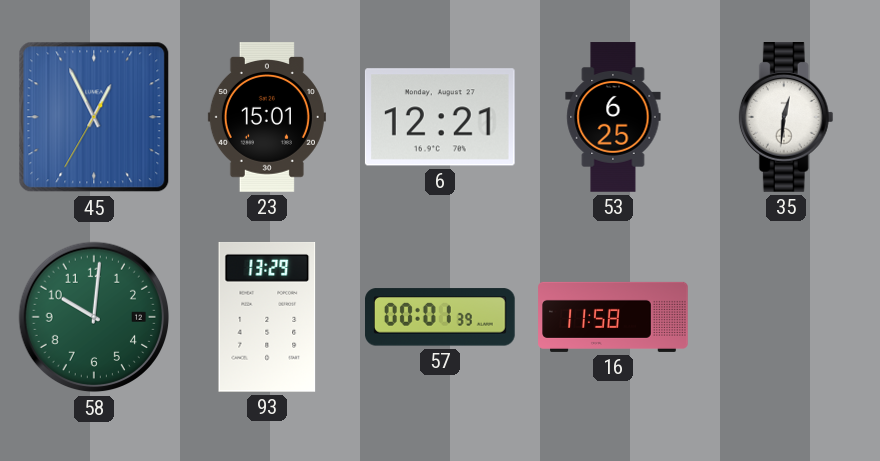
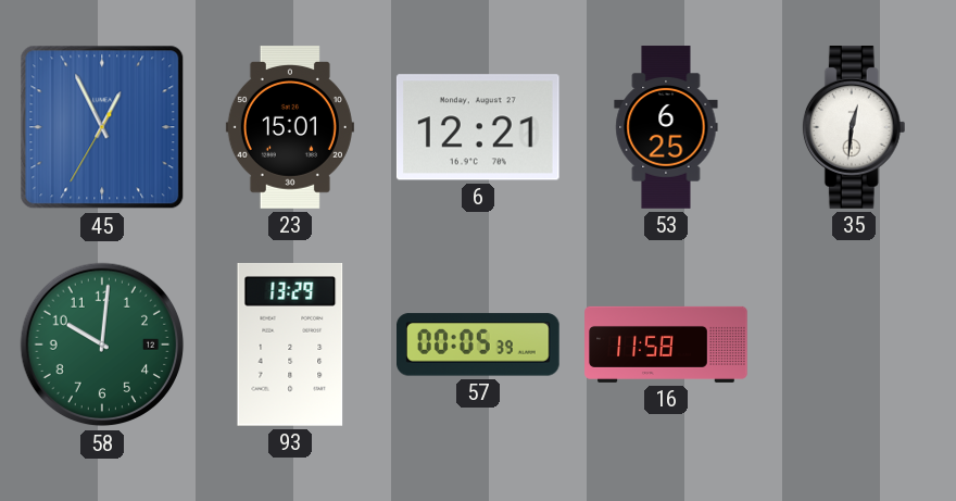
57: 00:01 -> 00:05
